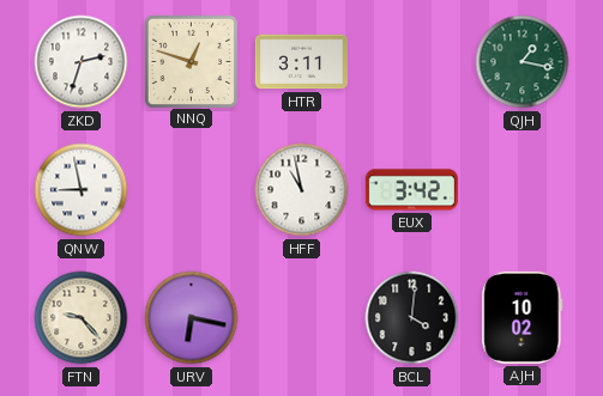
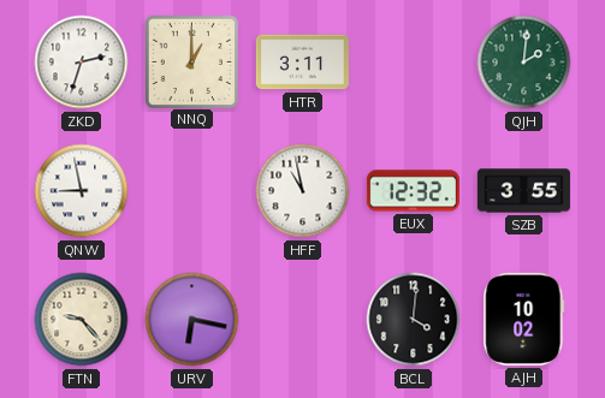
NNQ: 12:48 -> 1:00
QJH: 1:17 -> 2:01
EUX: 3:42 -> 12:32
SZB: none -> 3:55
